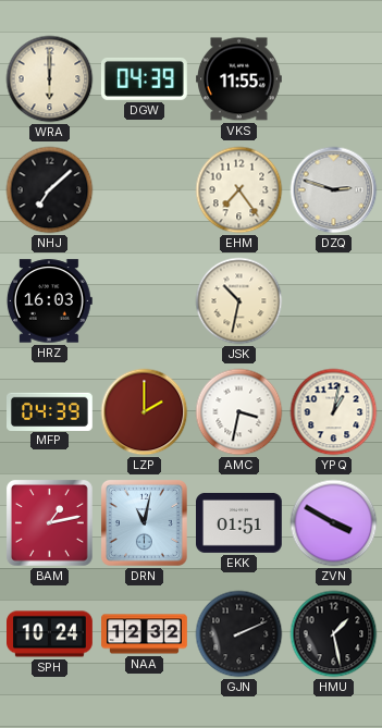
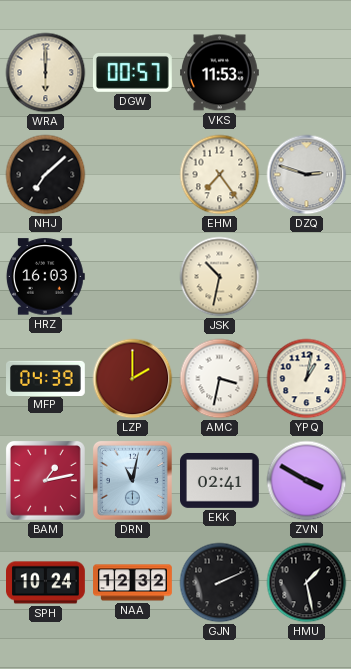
DGW: 04:39 -> 00:57
VKS: 11:55 -> 11:53
EKK: 01:51 -> 02:41
